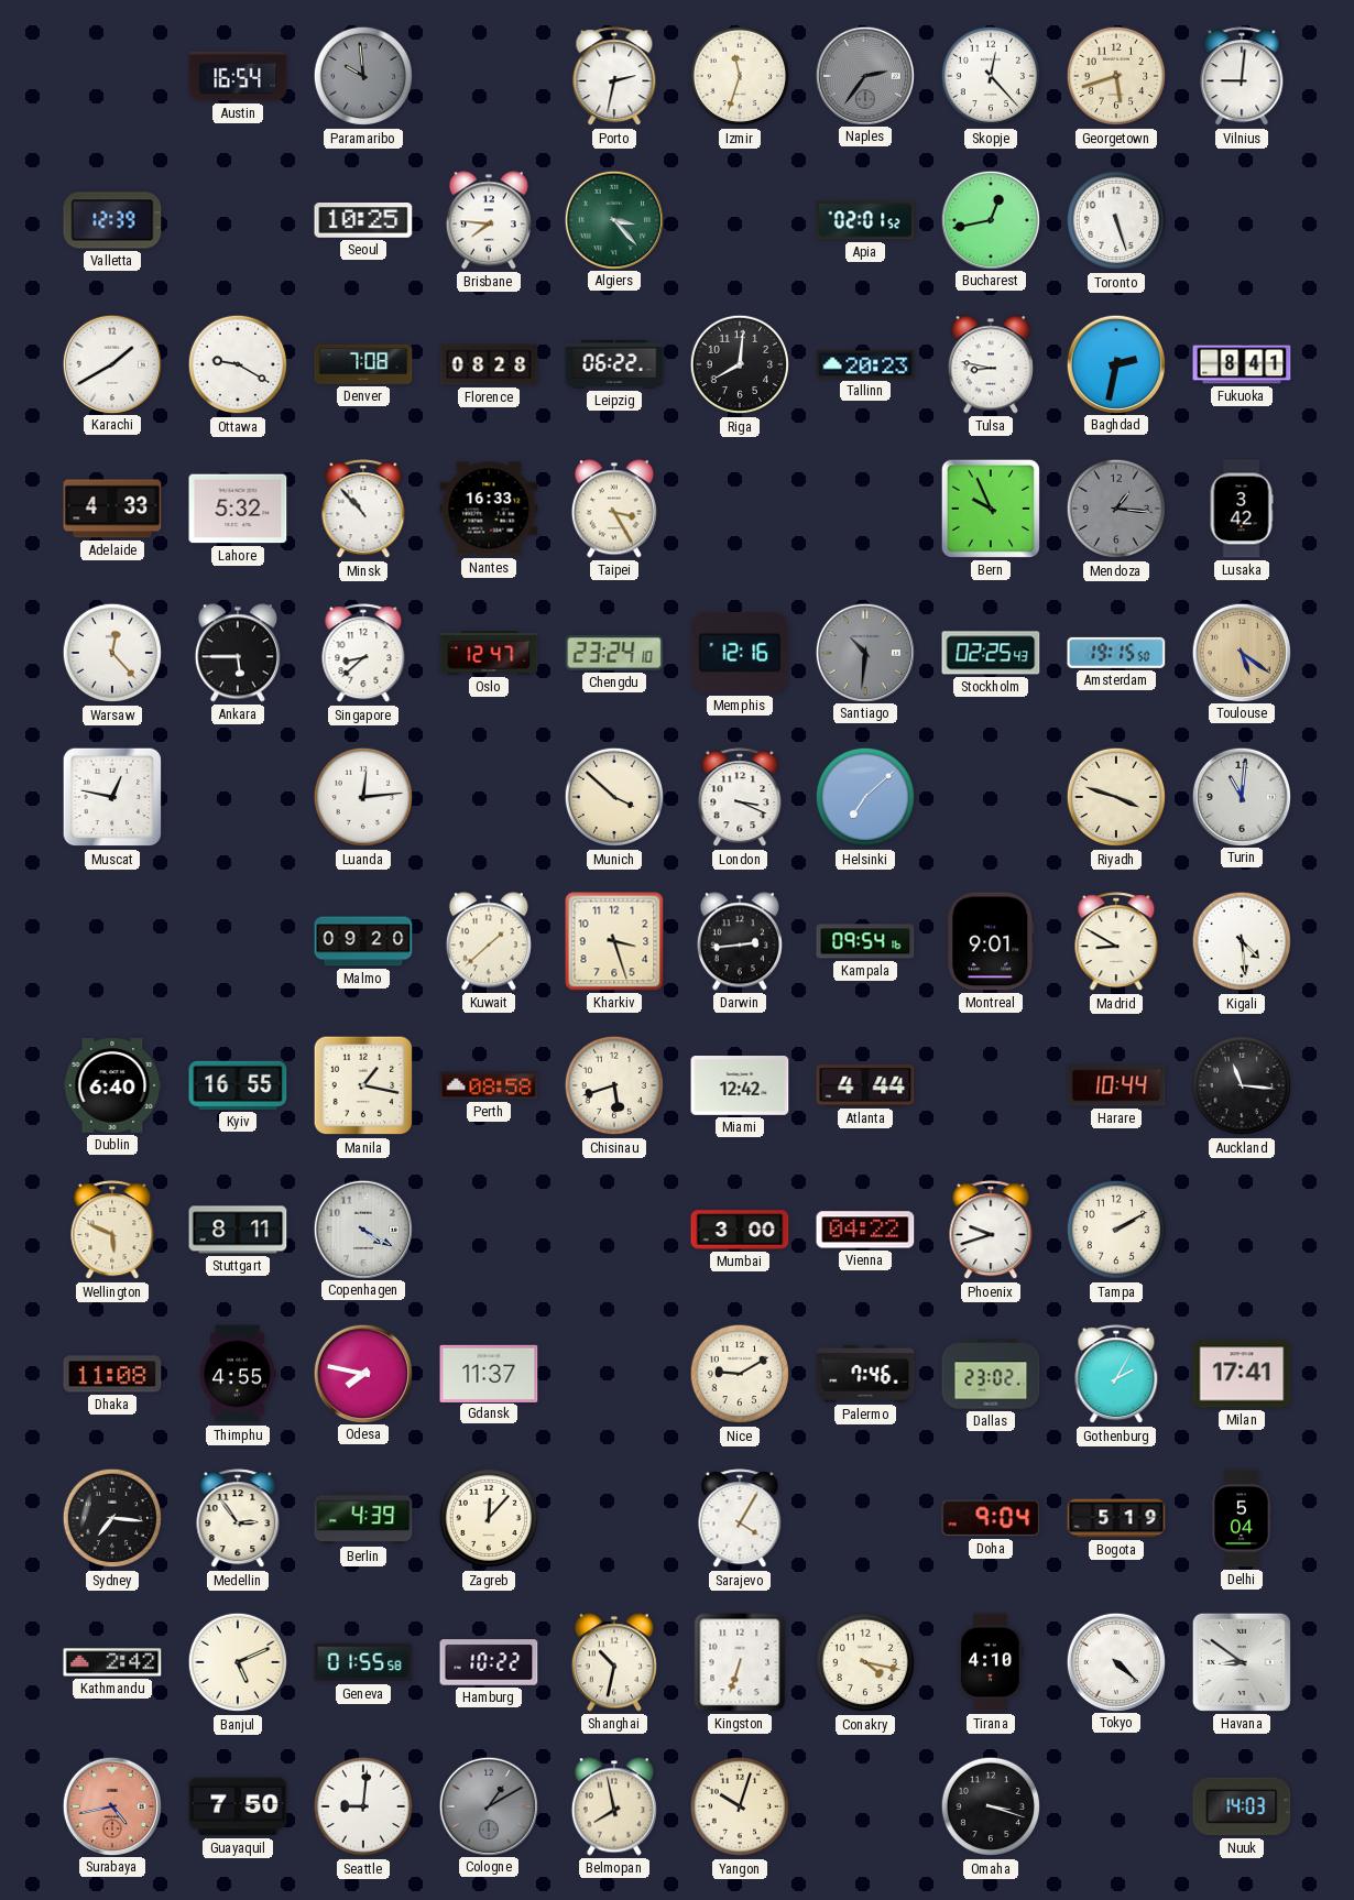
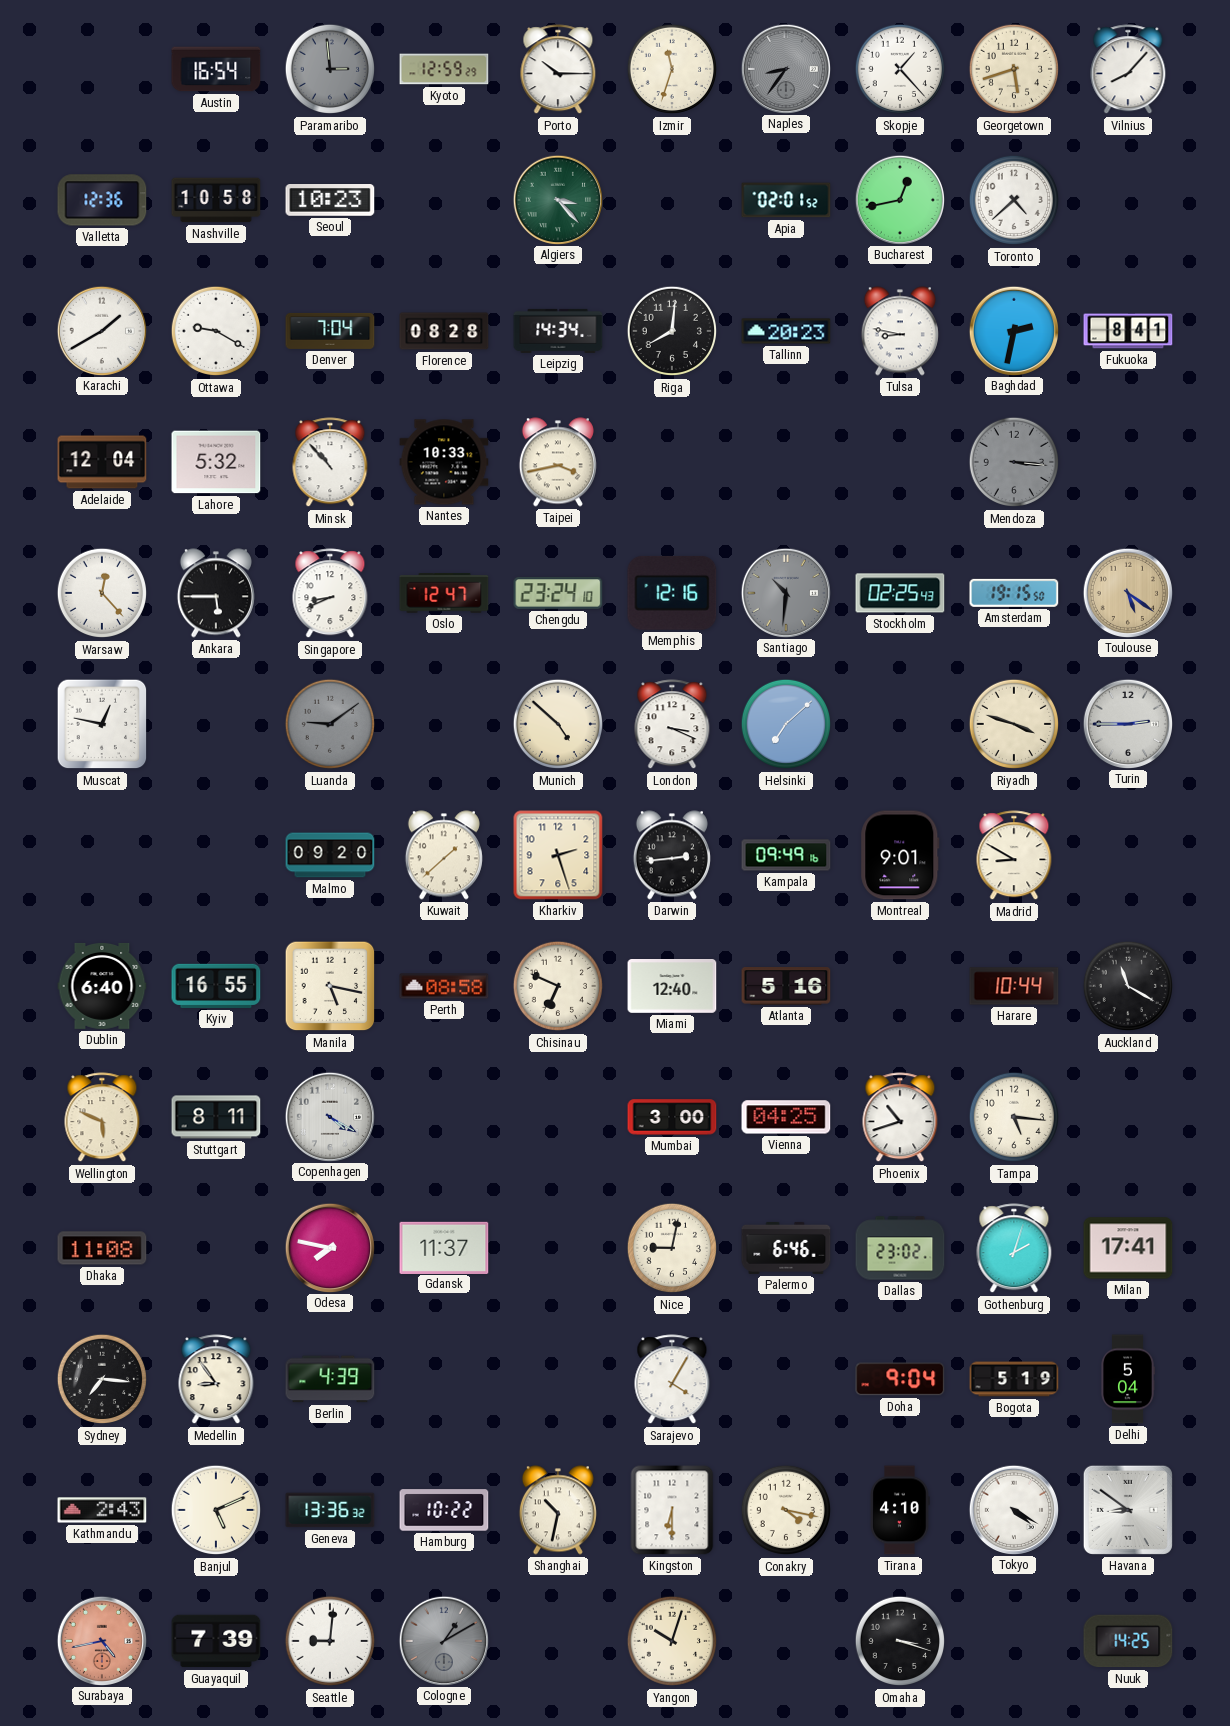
Paramaribo: 9:59 -> 2:59
Kyoto: none -> 12:59
Porto: 2:32 -> 10:15
Naples: 2:36 -> 8:36
Skopje: 12:23 -> 1:23
Vilnius: 9:01 -> 8:07
Valletta: 12:39 -> 12:36
Nashville: none -> 10:58
Seoul: 10:25 -> 10:23
Brisbane: 7:46 -> none
Toronto: 5:27 -> 4:38
Denver: 7:08 -> 7:04
Leipzig: 06:22 -> 14:34
Adelaide: 4:33 -> 12:04
Nantes: 16:33 -> 10:33
Taipei: 3:25 -> 3:43
Bern: 9:56 -> none
Mendoza: 1:16 -> 3:16
Lusaka: 3:42 -> none
Singapore: 8:38 -> 8:41
Luanda: 12:14 -> 9:09
Luanda dial: white -> grey
Munich: 3:52 -> 4:52
Turin: 11:01 -> 2:45
Kharkiv: 3:27 -> 2:27
Kampala: 09:54 -> 09:49
Kigali: 4:29 -> none
Manila: 1:17 -> 5:17
Chisinau: 5:42 -> 6:49
Miami: 12:42 -> 12:40
Atlanta: 4:44 -> 5:16
Auckland: 11:16 -> 11:20
Vienna: 04:22 -> 04:25
Phoenix: 9:42 -> 10:42
Tampa: 2:10 -> 5:16
Thimphu: 4:55 -> none
Nice: 9:10 -> 9:02
Palermo: 7:46 -> 6:46
Gothenburg: 2:05 -> 2:03
Medellin: 2:54 -> 8:54
Zagreb: 12:07 -> none
Kathmandu: 2:42 -> 2:43
Geneva: 01:55 -> 13:36
Kingston: 6:33 -> 6:30
Tokyo: 4:22 -> 4:20
Guayaquil: 7:50 -> 7:39
Belmopan: 7:58 -> none
Nuuk: 14:03 -> 14:25
